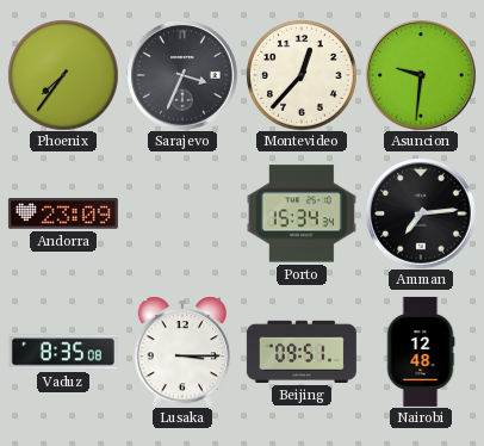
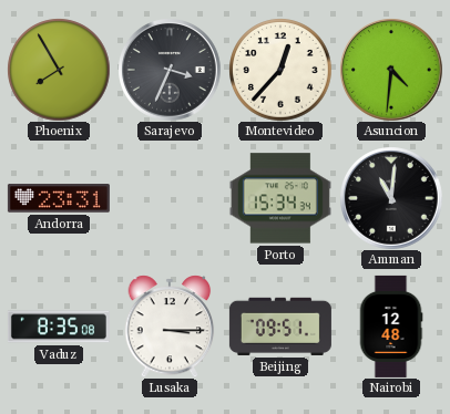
Phoenix: 7:36 -> 7:55
Asuncion: 9:31 -> 4:31
Andorra: 23:09 -> 23:31
Amman: 7:14 -> 11:01
